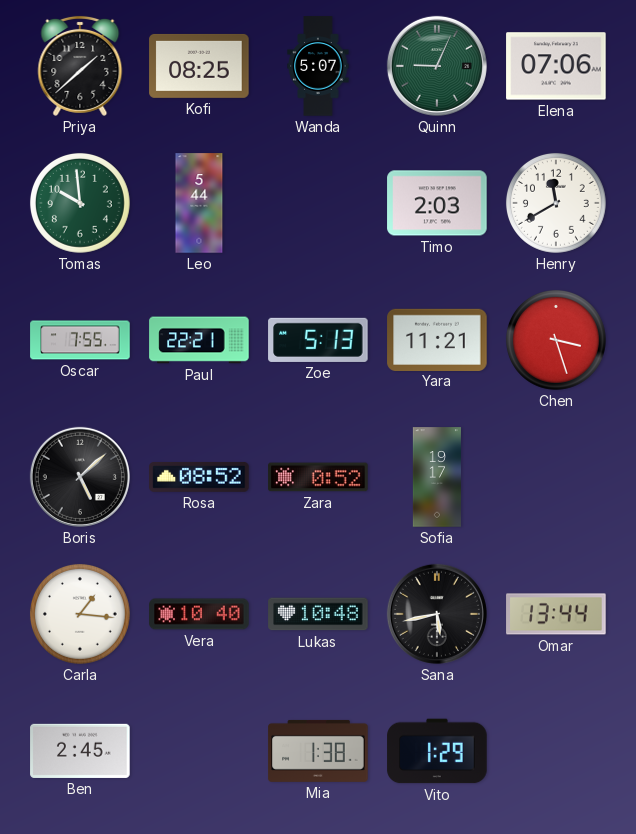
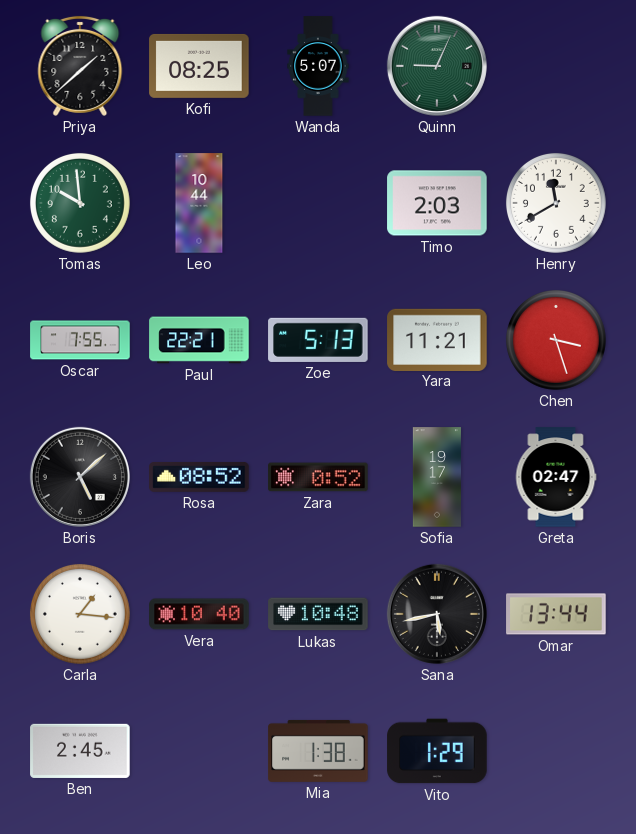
Elena: 07:06 -> none
Leo: 5:44 -> 10:44
Greta: none -> 02:47
